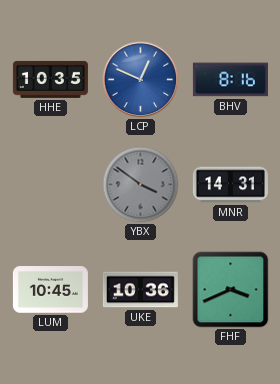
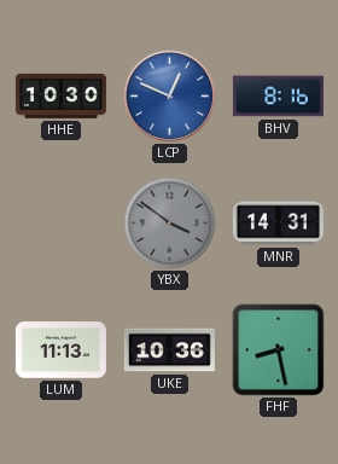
HHE: 10:35 -> 10:30
LUM: 10:45 -> 11:13
FHF: 3:41 -> 8:28
